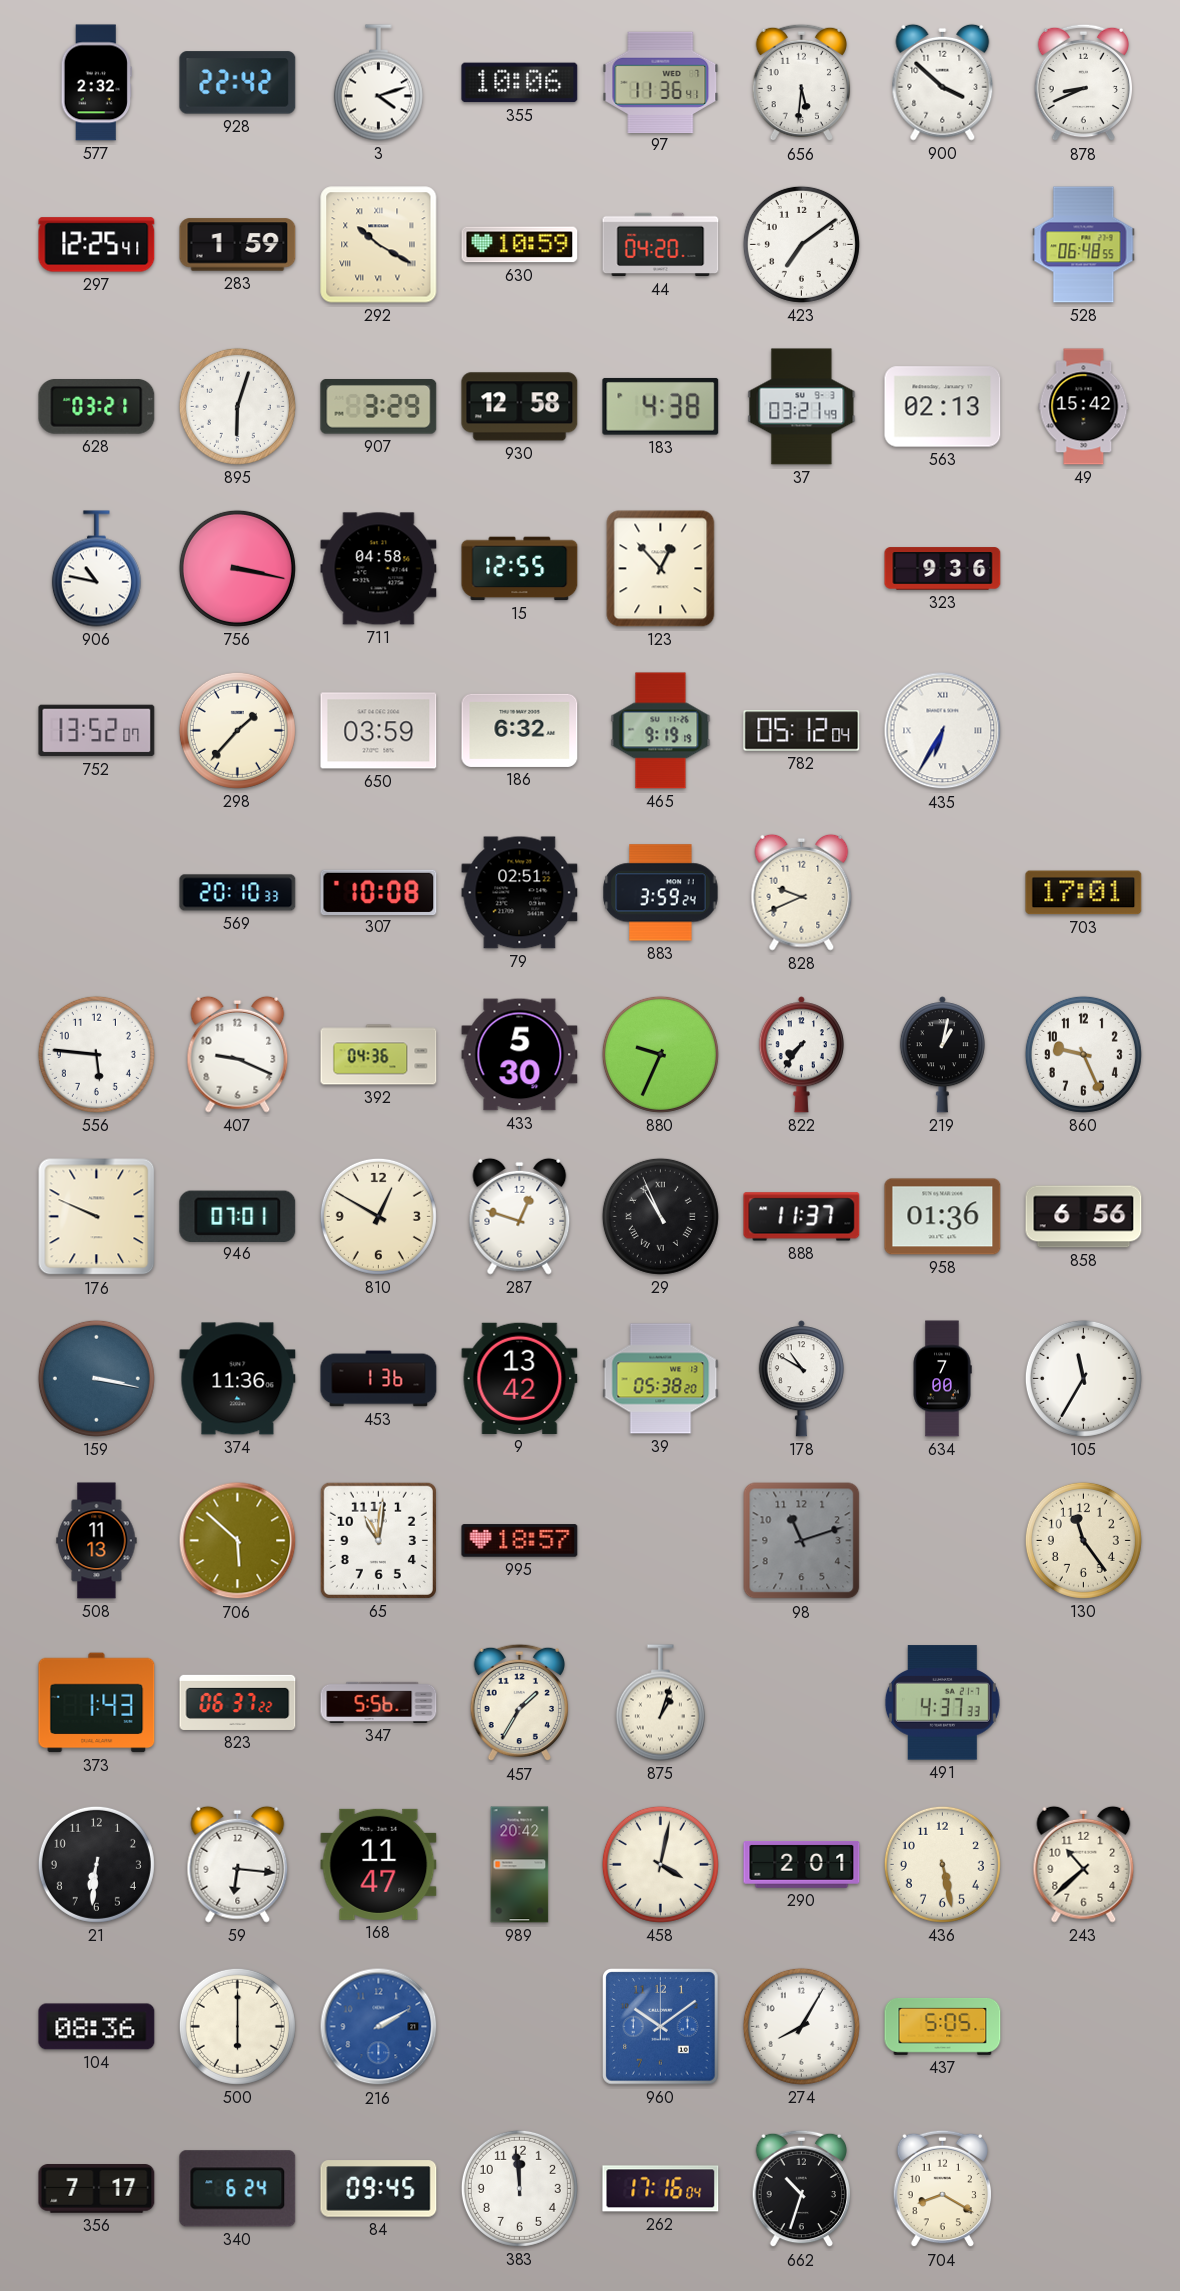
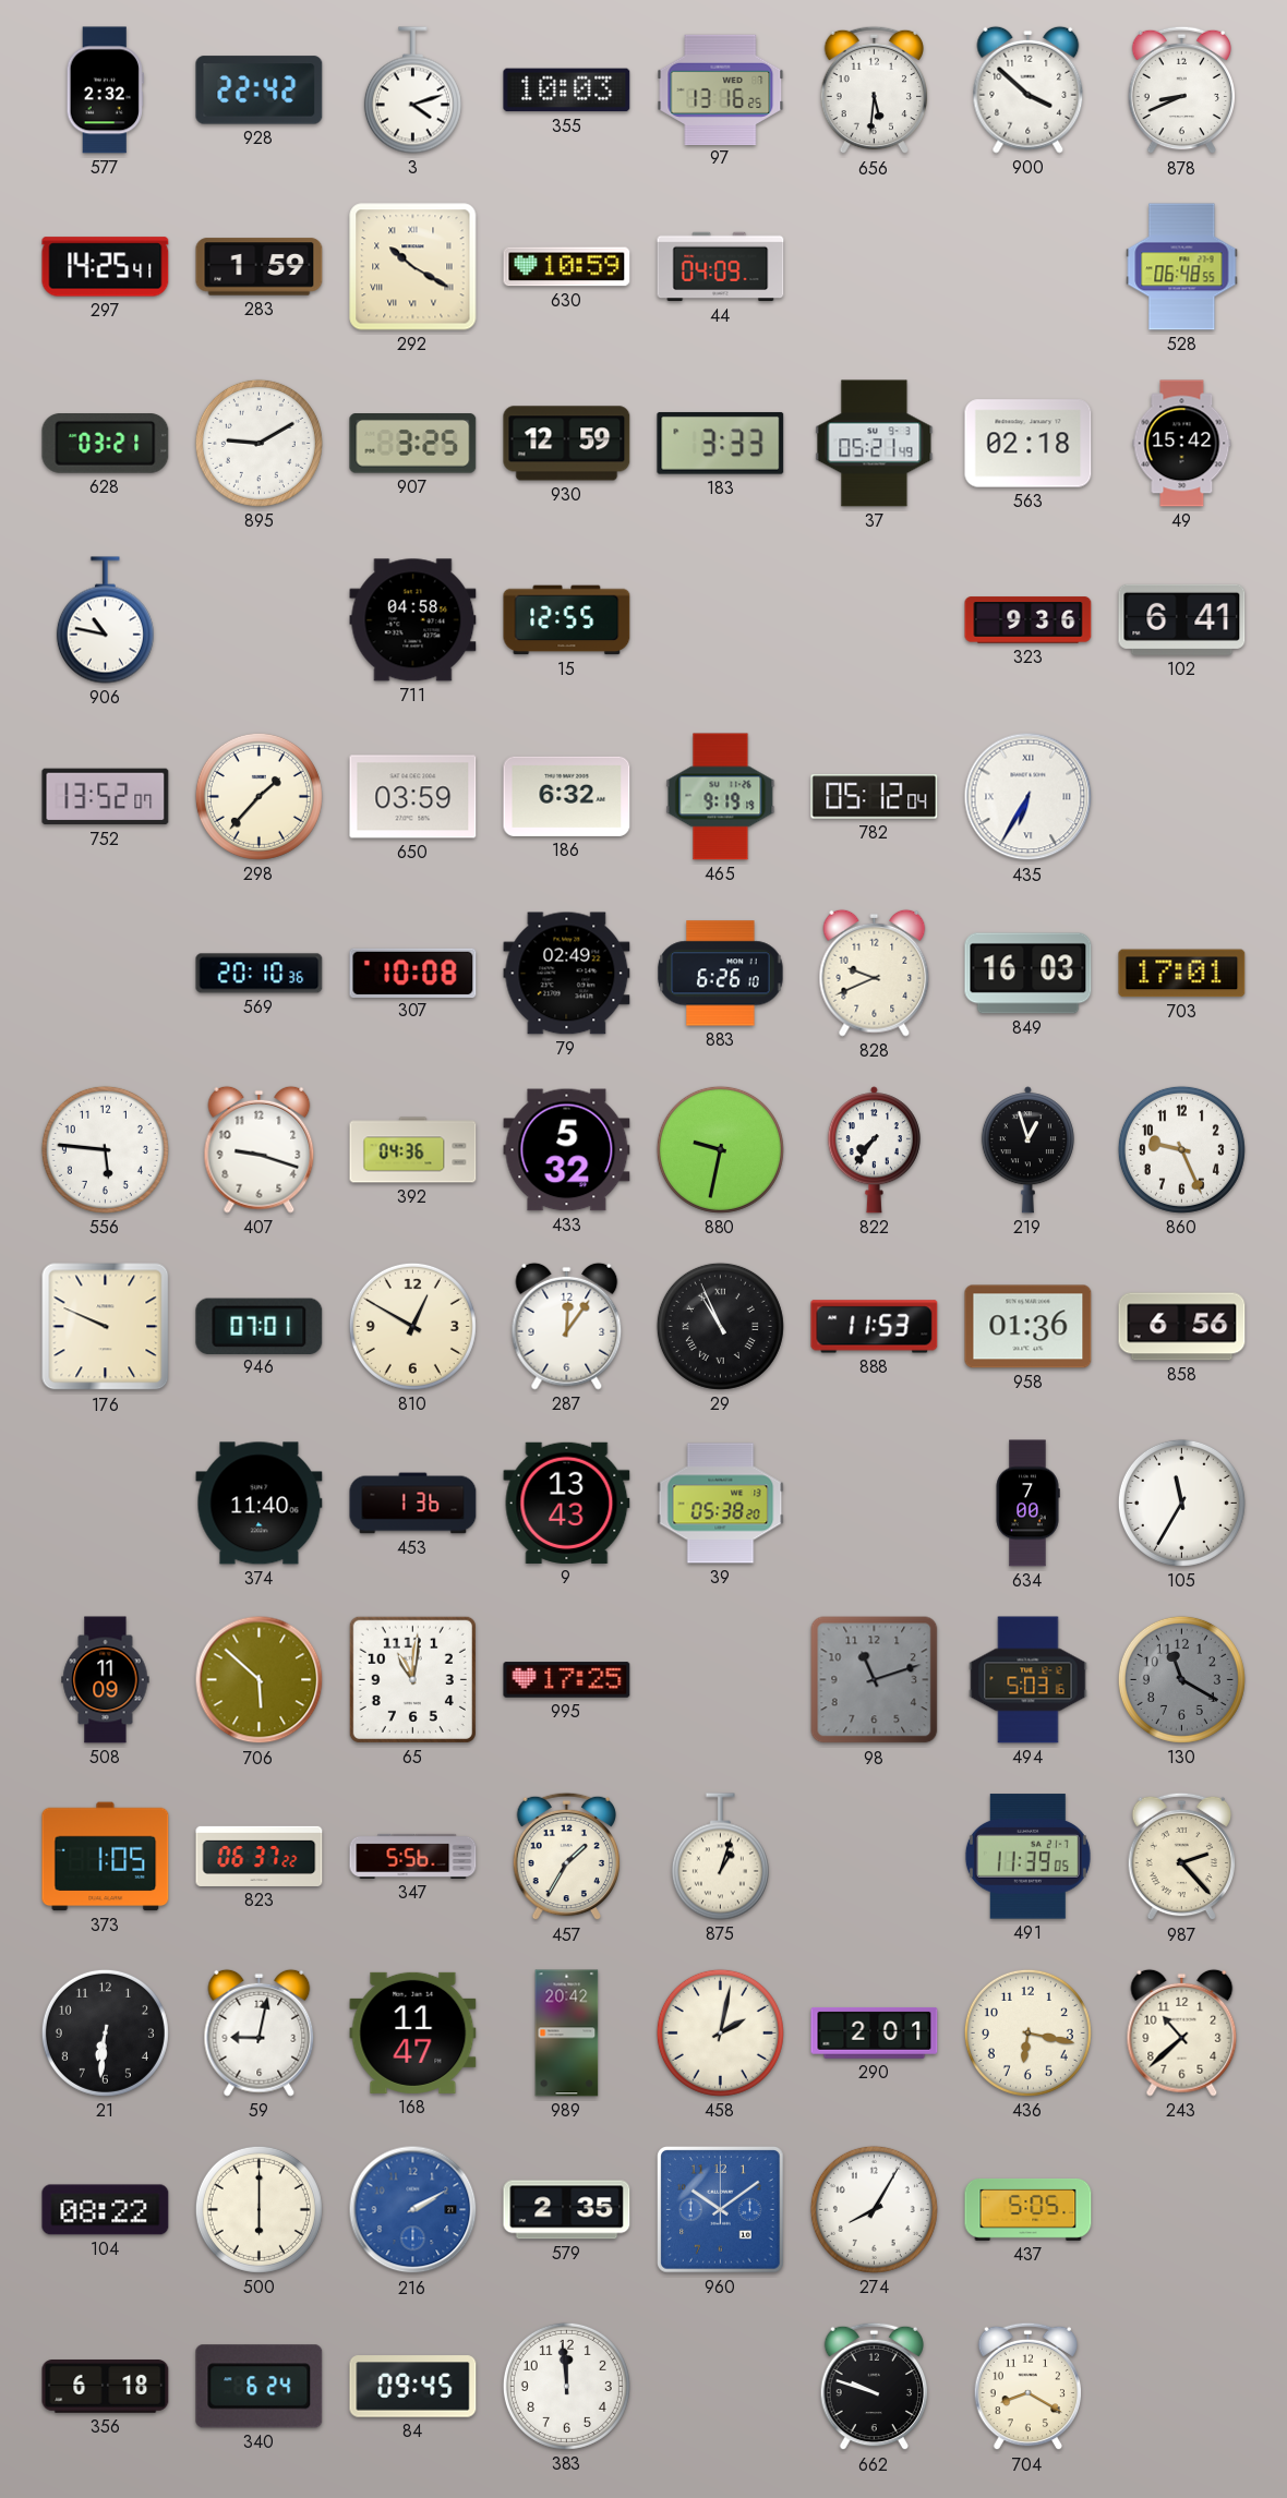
355: 10:06 -> 10:03
97: 11:36 -> 13:16
297: 12:25 -> 14:25
44: 04:20 -> 04:09
423: 7:09 -> none
895: 6:03 -> 9:10
907: 3:29 -> 3:25
930: 12:58 -> 12:59
183: 4:38 -> 3:33
37: 03:21 -> 05:21
563: 02:13 -> 02:18
756: 3:17 -> none
123: 12:53 -> none
102: none -> 6:41
569: 20:10:33 -> 20:10:36
79: 02:51 -> 02:49
883: 3:59 -> 6:26
849: none -> 16:03
407: 9:19 -> 9:18
433: 5:30 -> 5:32
880: 9:34 -> 9:32
219: 1:02 -> 12:57
287: 12:48 -> 12:06
888: 11:37 -> 11:53
159: 3:17 -> none
374: 11:36 -> 11:40
9: 13:42 -> 13:43
178: 10:50 -> none
508: 11:13 -> 11:09
995: 18:57 -> 17:25
494: none -> 5:03
130: 11:24 -> 11:20
130 dial: cream -> grey
373: 1:43 -> 1:05
491: 4:37 -> 11:39
987: none -> 2:23
59: 6:16 -> 9:02
458: 4:02 -> 2:02
436: 5:28 -> 6:17
104: 08:36 -> 08:22
579: none -> 2:35
356: 7:17 -> 6:18
262: 17:16 -> none
662: 10:33 -> 9:48
